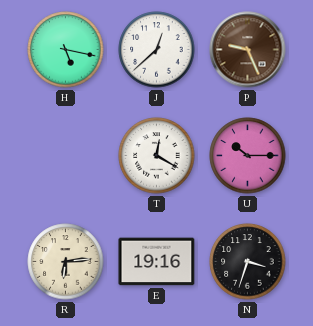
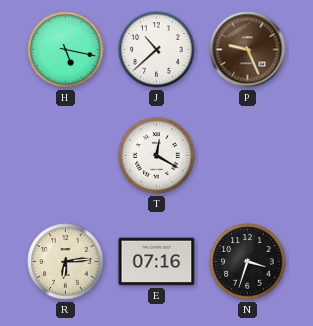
J: 12:38 -> 10:38
U: 10:15 -> none
E: 19:16 -> 07:16
